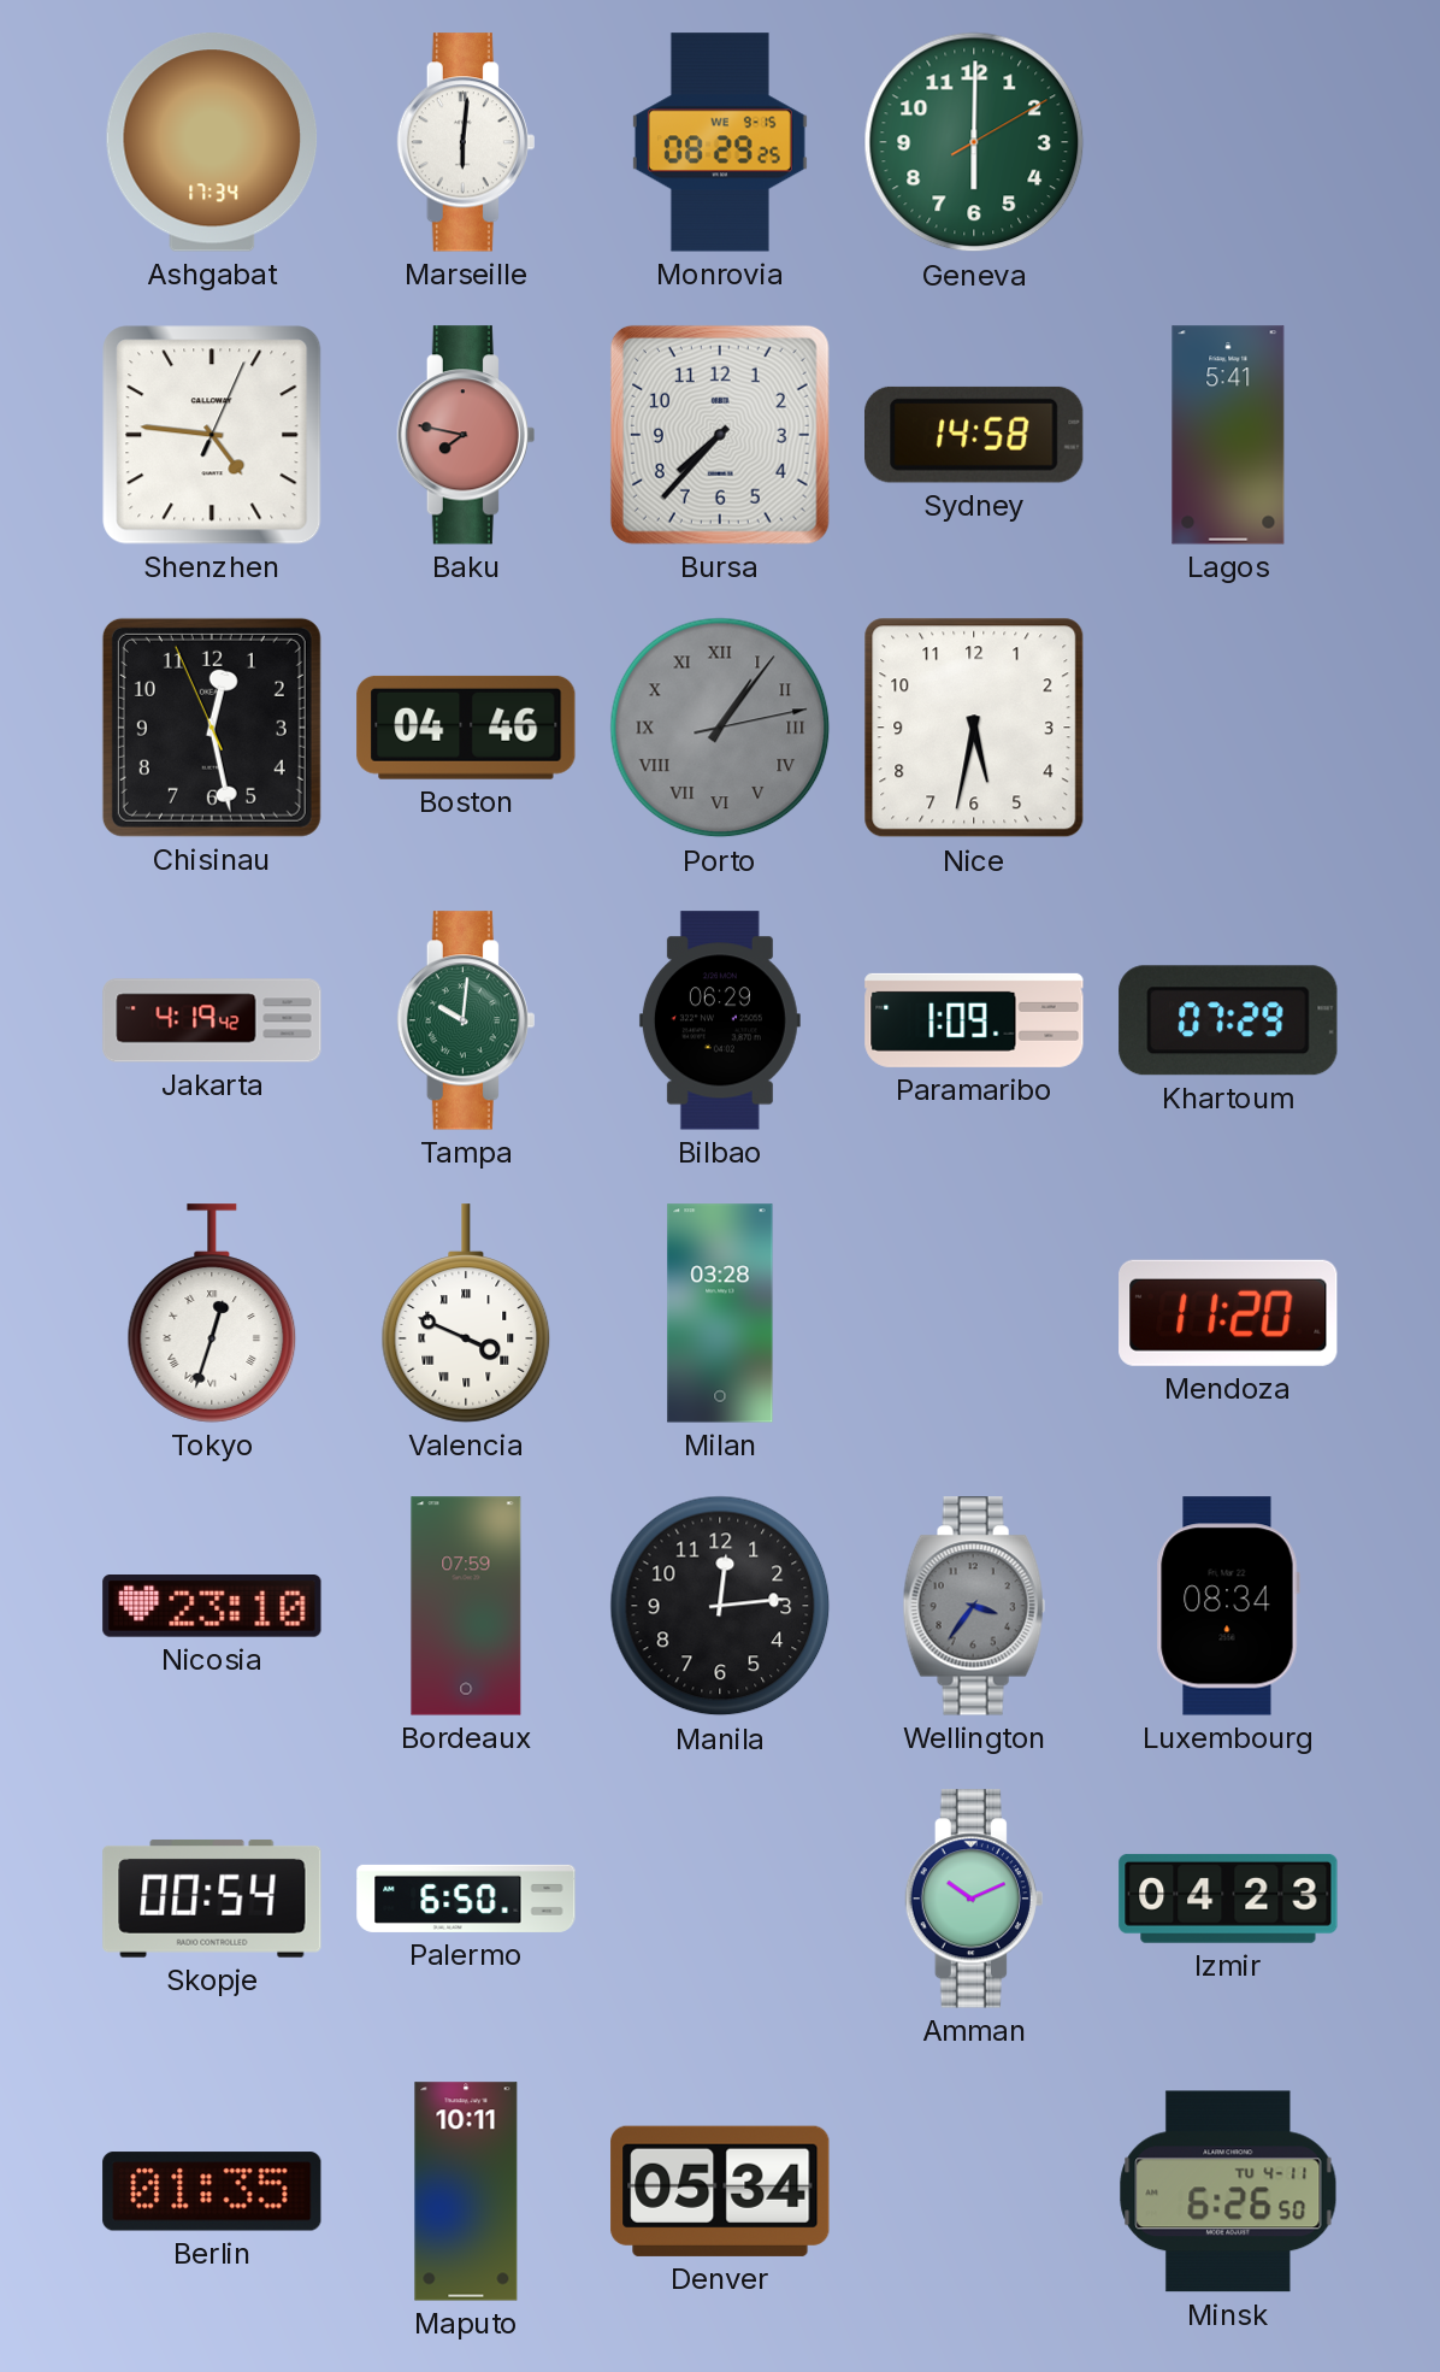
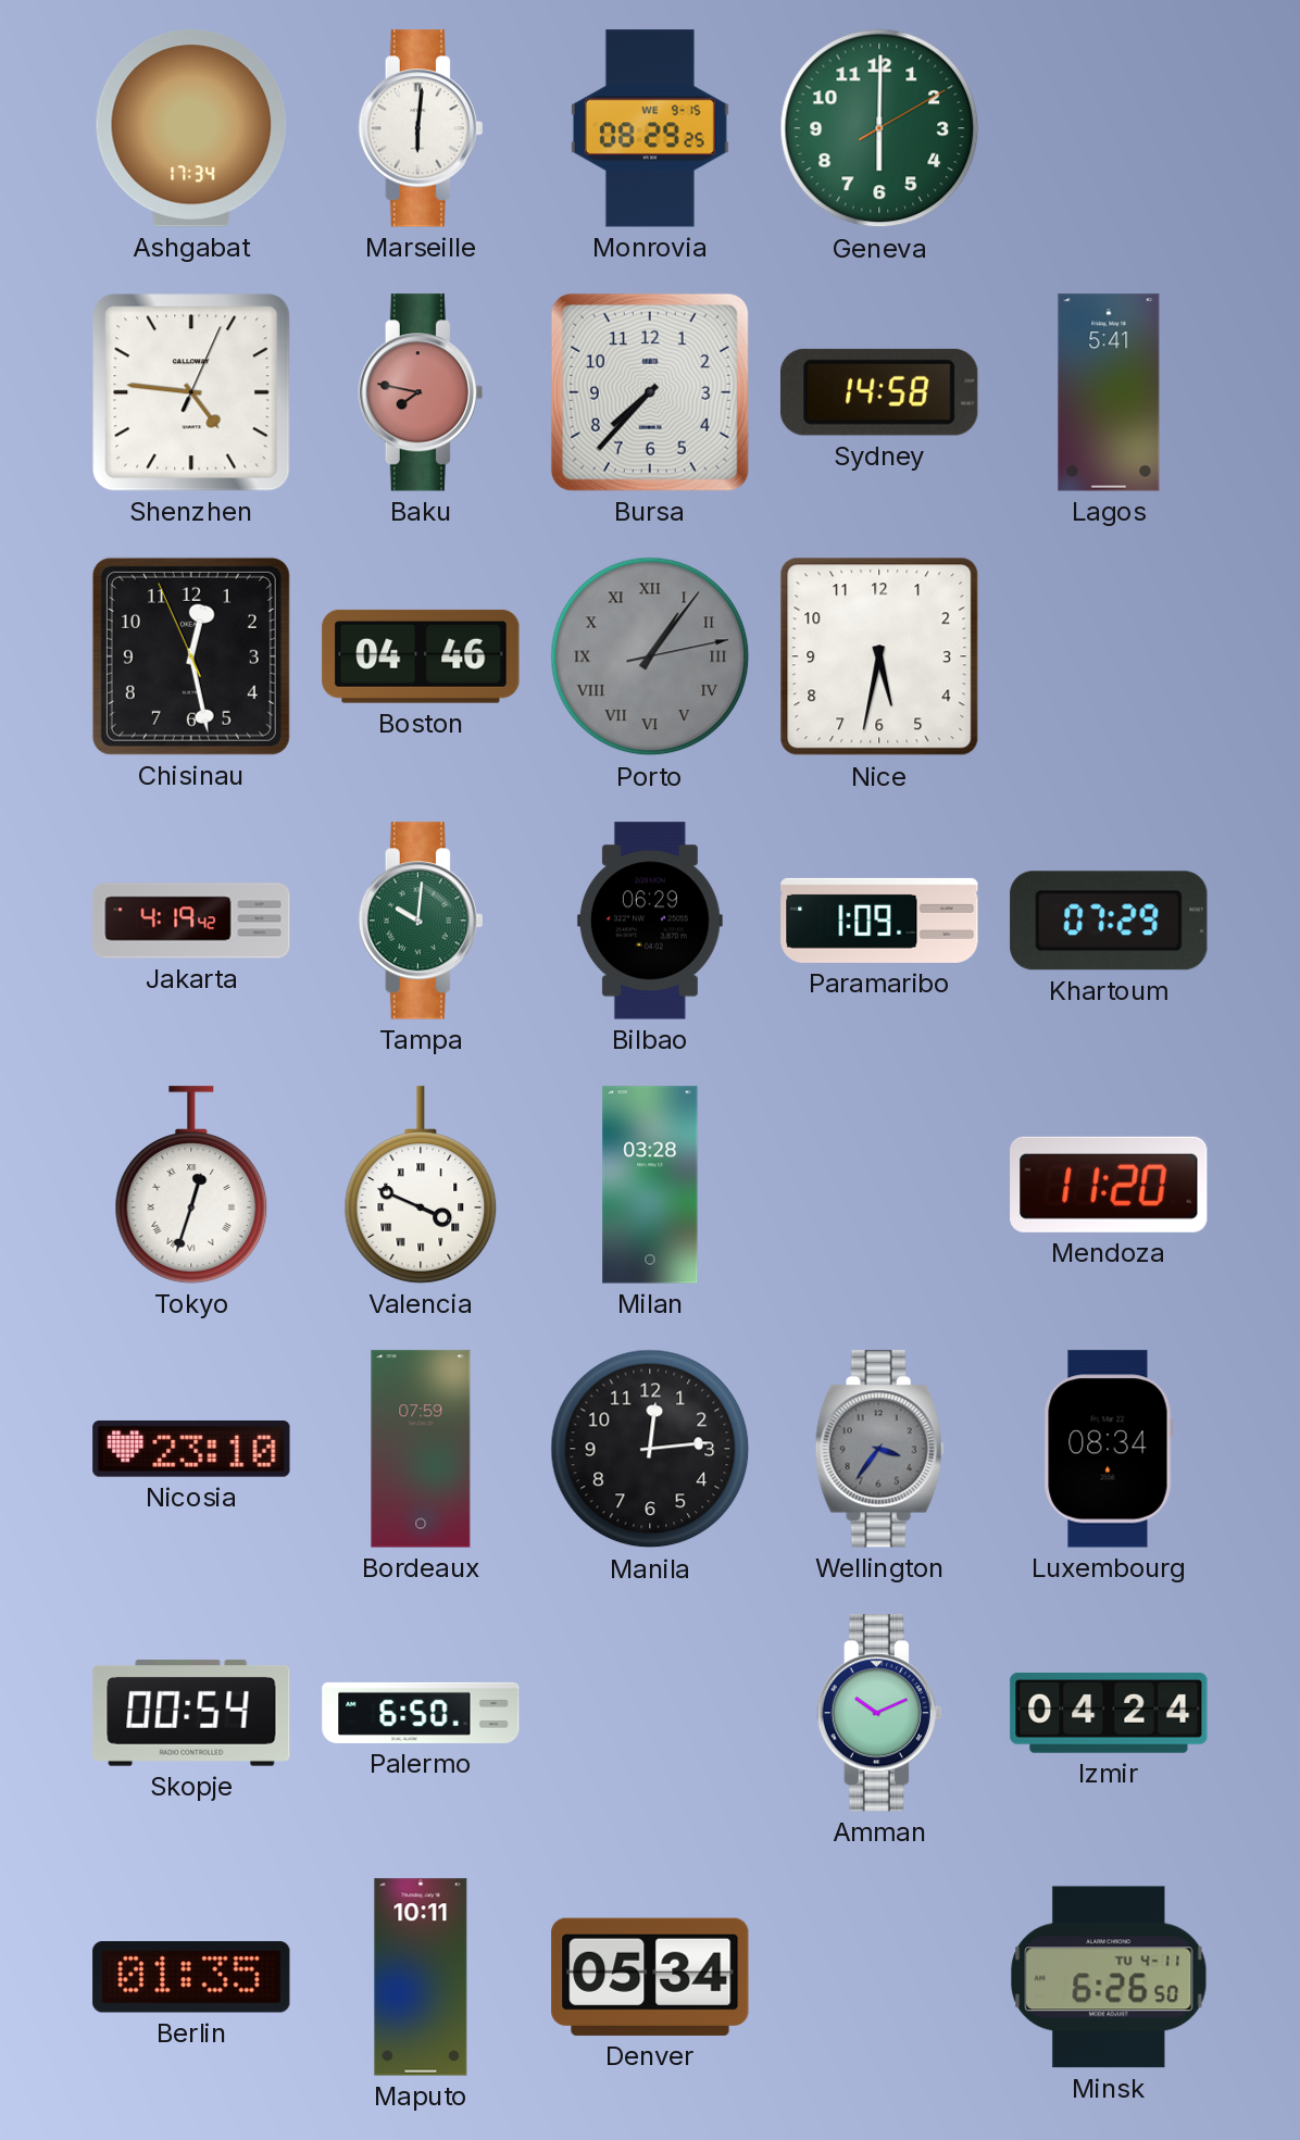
Izmir: 04:23 -> 04:24
